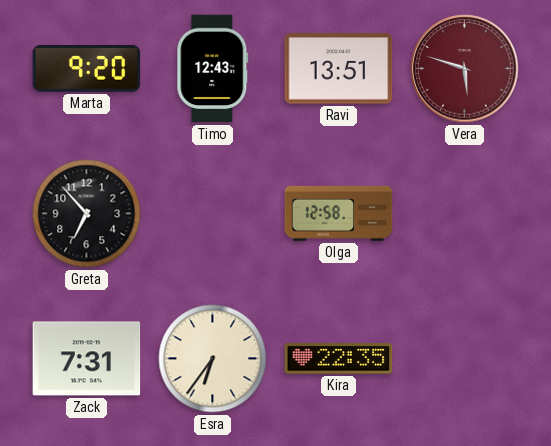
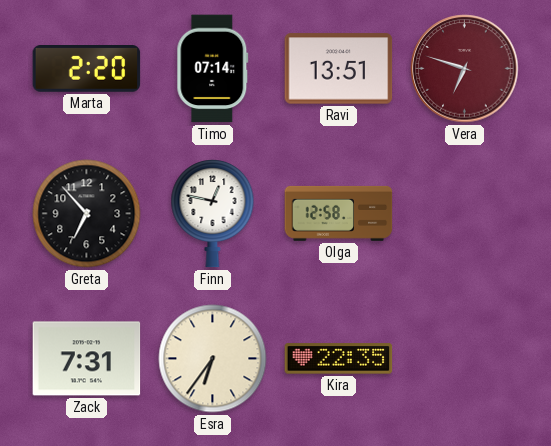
Marta: 9:20 -> 2:20
Timo: 12:43 -> 07:14
Vera: 5:48 -> 6:48
Finn: none -> 12:47
